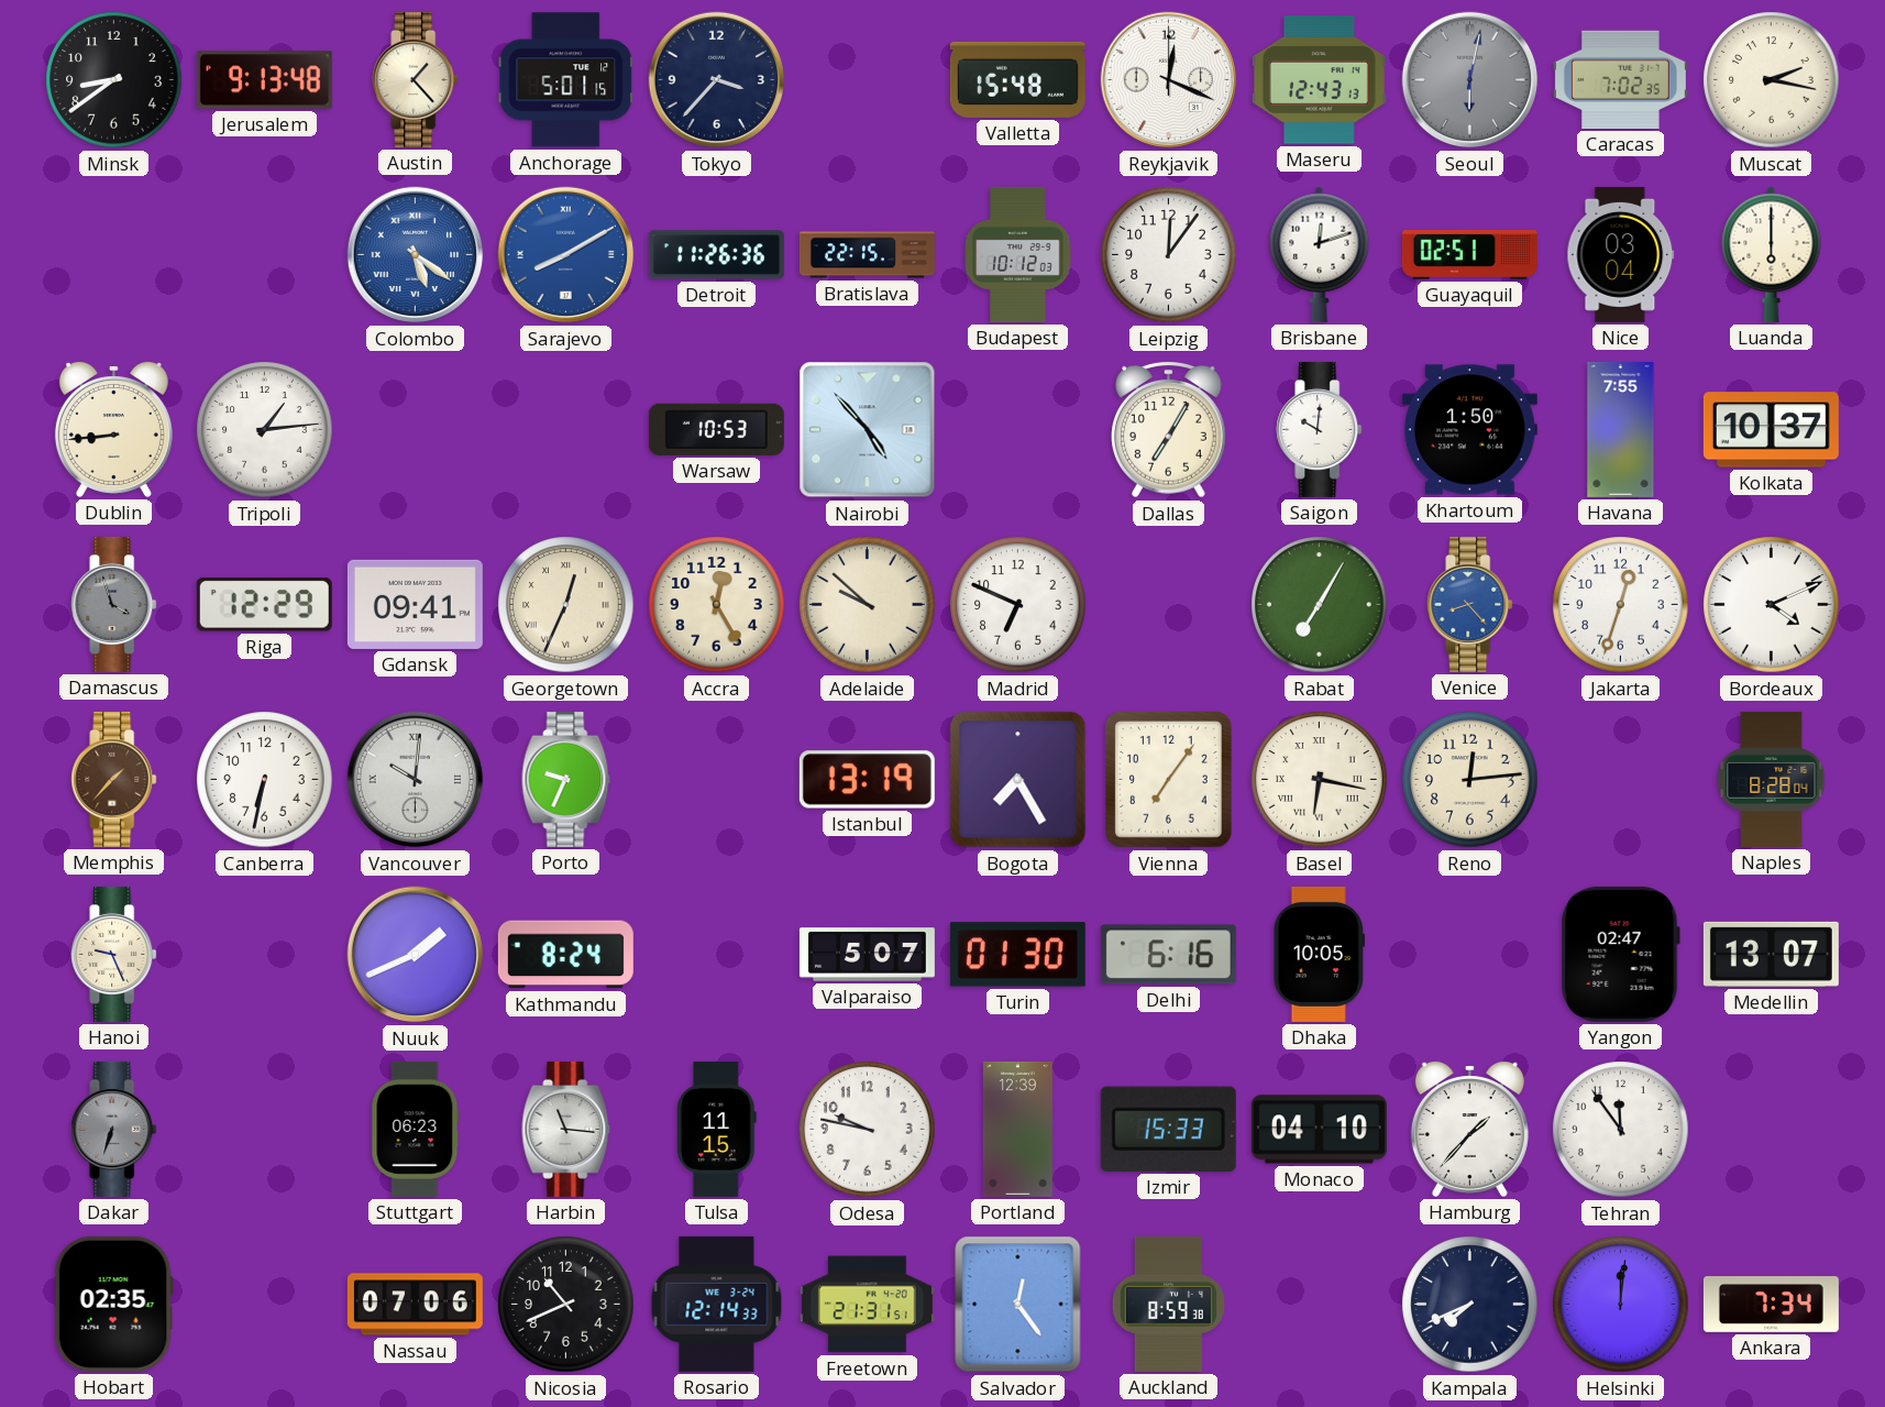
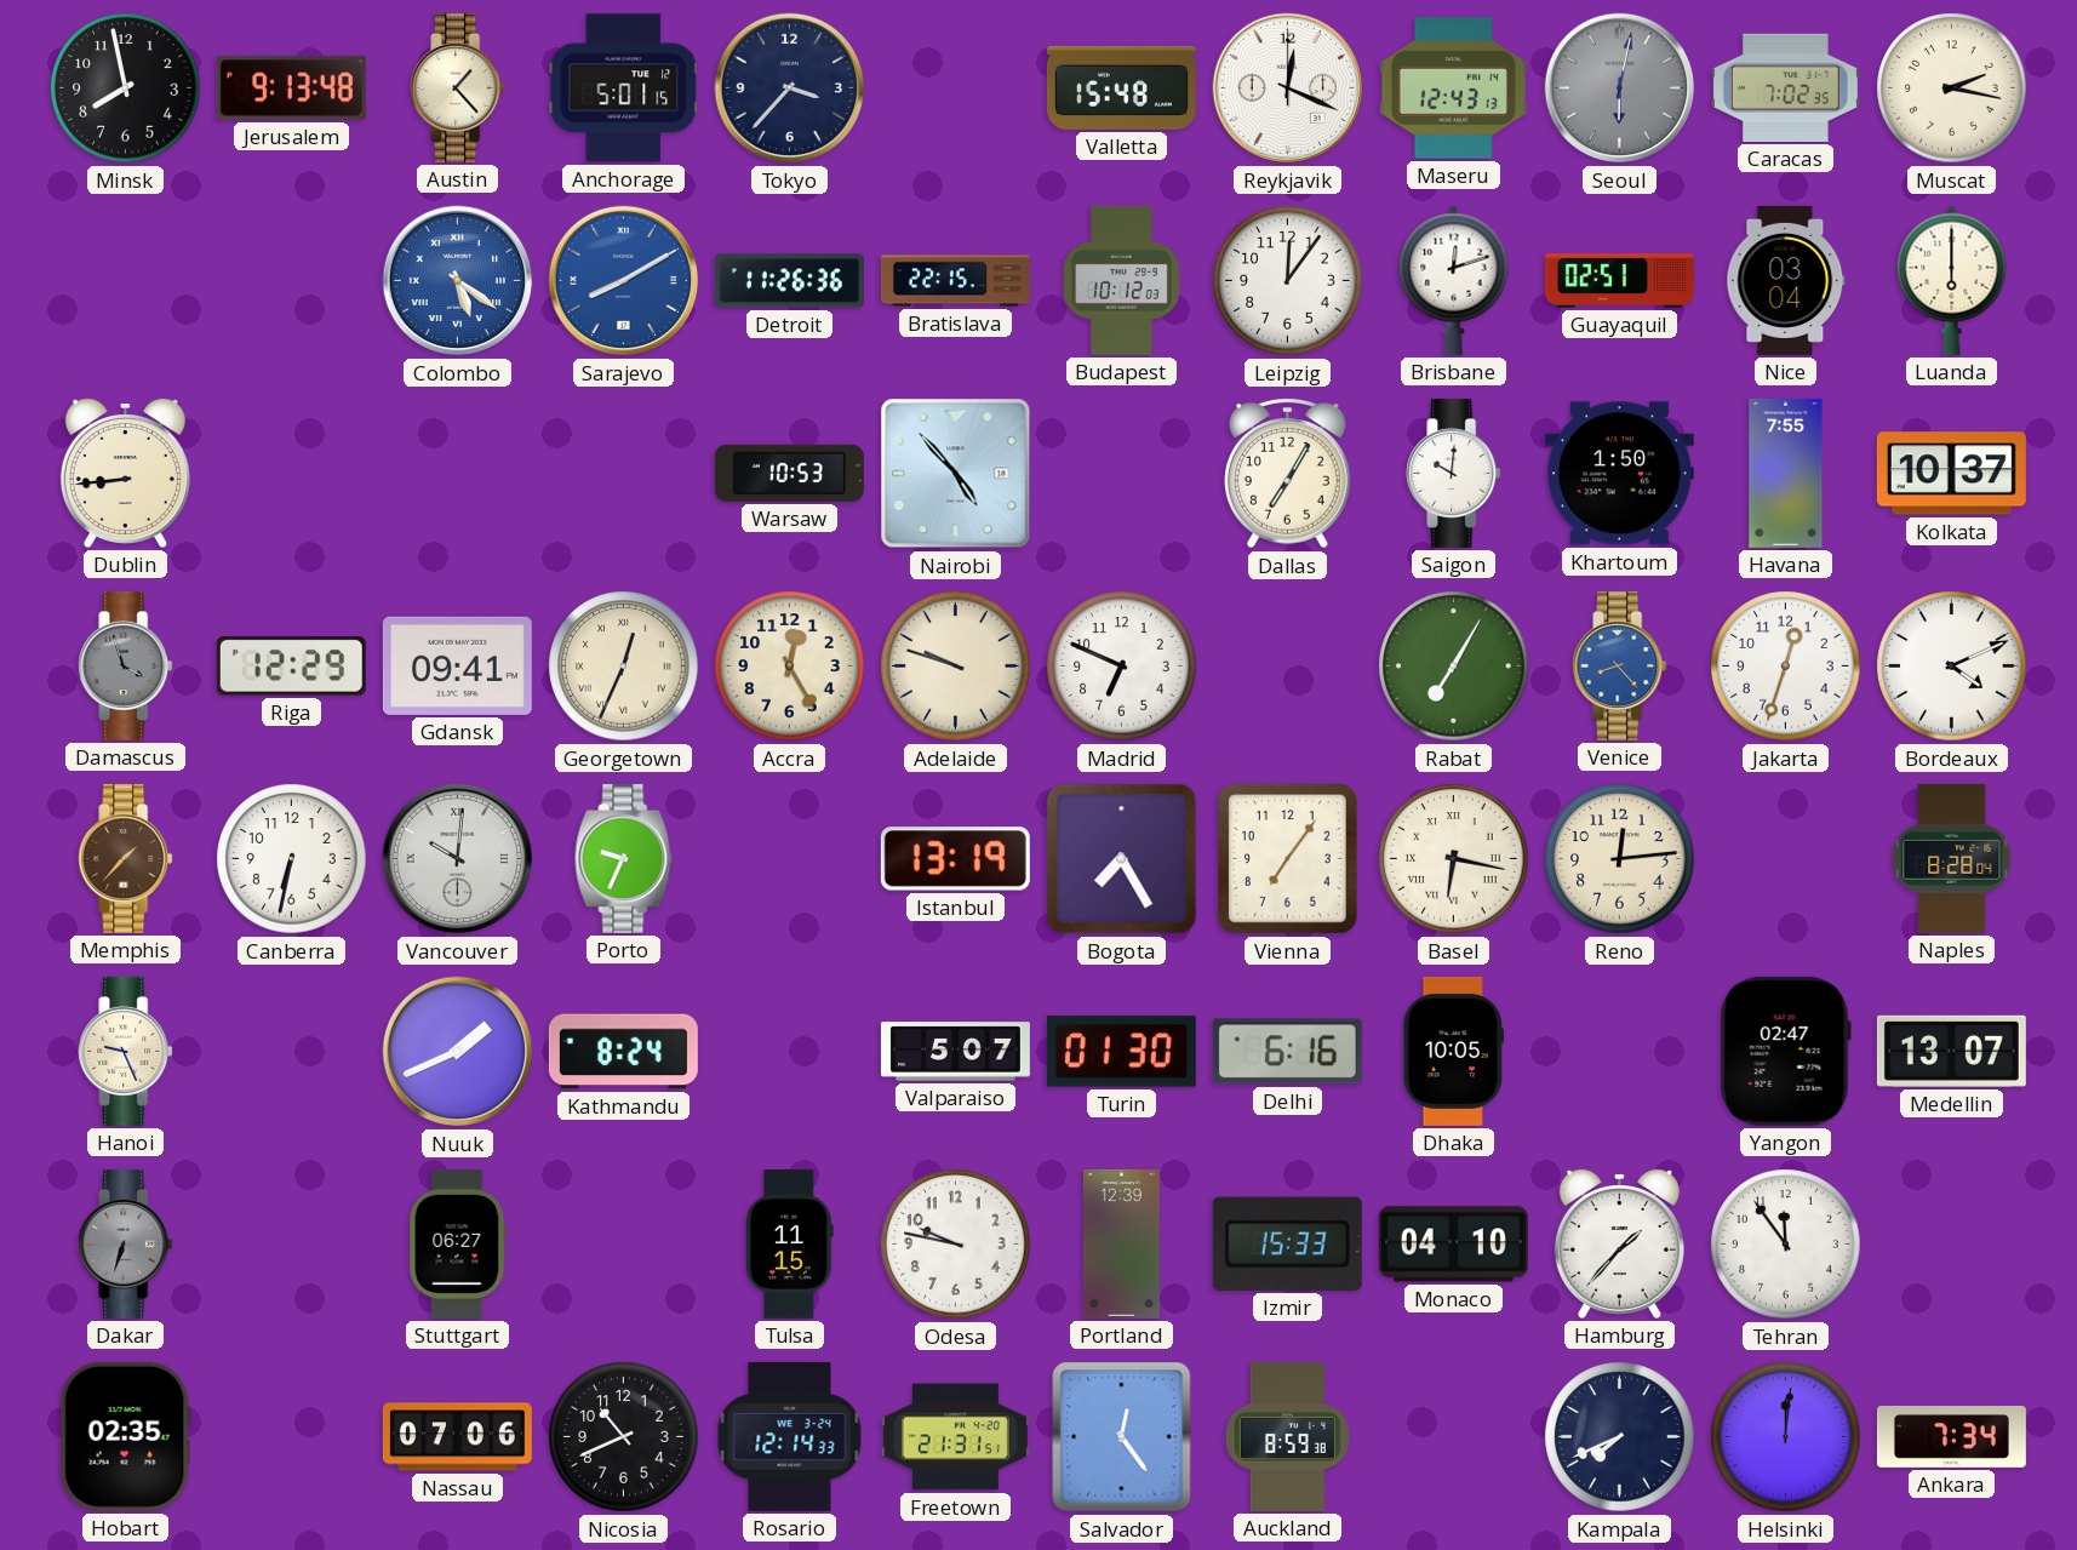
Minsk: 8:39 -> 7:58
Tripoli: 1:14 -> none
Adelaide: 9:52 -> 9:48
Stuttgart: 06:23 -> 06:27
Harbin: 11:16 -> none
